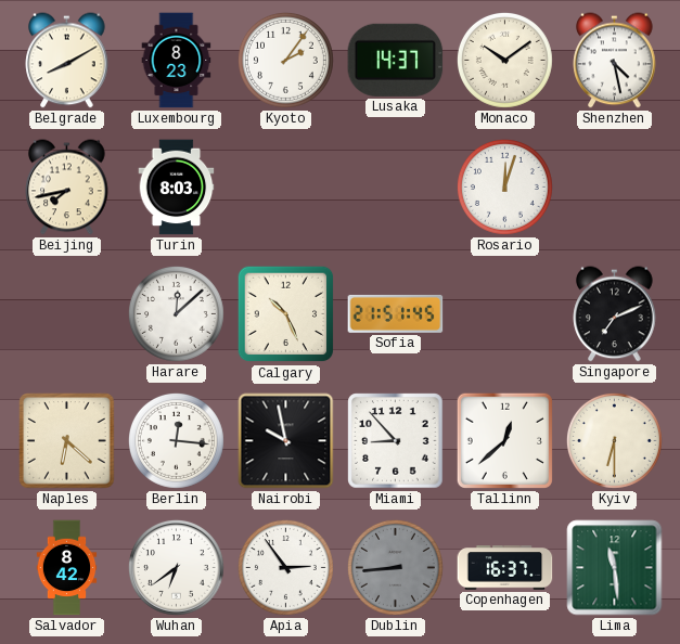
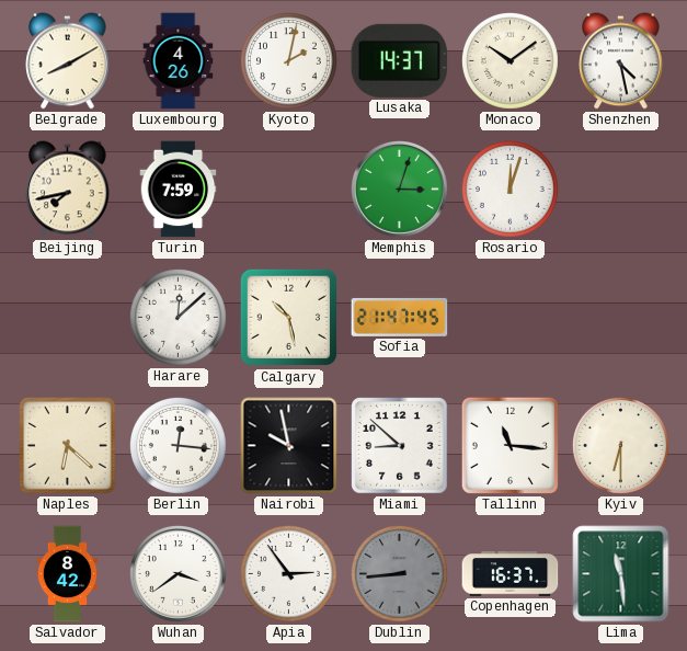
Luxembourg: 8:23 -> 4:26
Kyoto: 2:06 -> 2:02
Turin: 8:03 -> 7:59
Memphis: none -> 3:03
Calgary: 10:26 -> 10:28
Sofia: 21:51 -> 21:47
Singapore: 7:11 -> none
Miami: 8:53 -> 8:52
Tallinn: 12:38 -> 11:16
Wuhan: 6:39 -> 3:39
